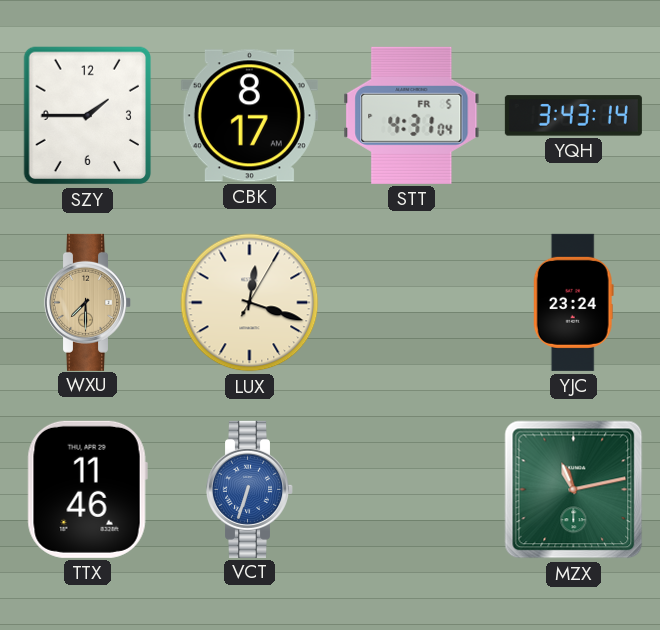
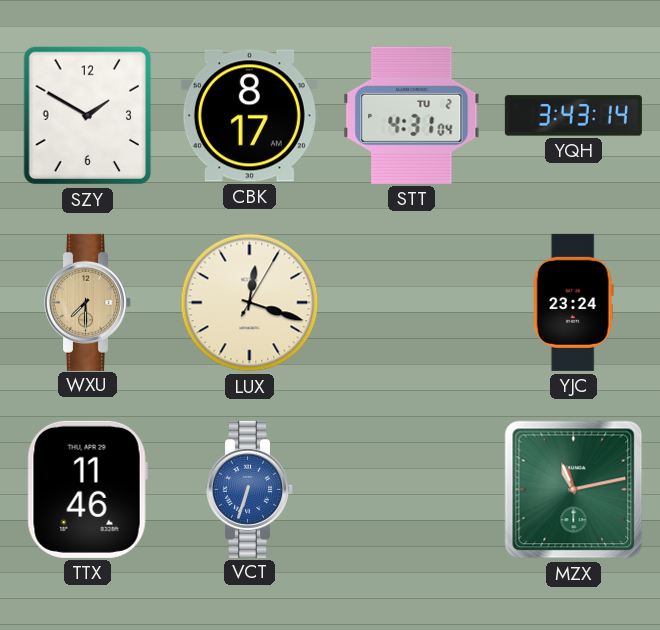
SZY: 1:45 -> 1:50
STT date: FR 5 -> TU 2
